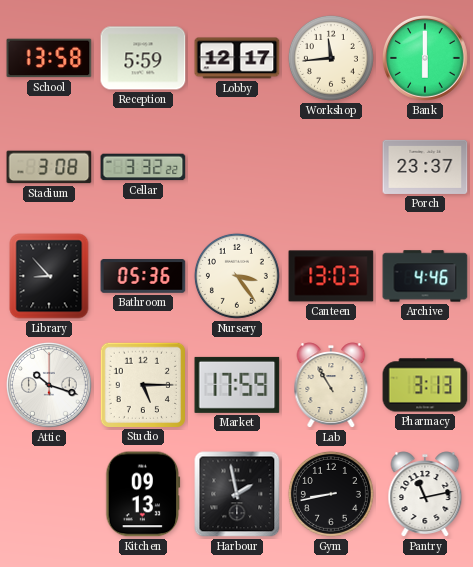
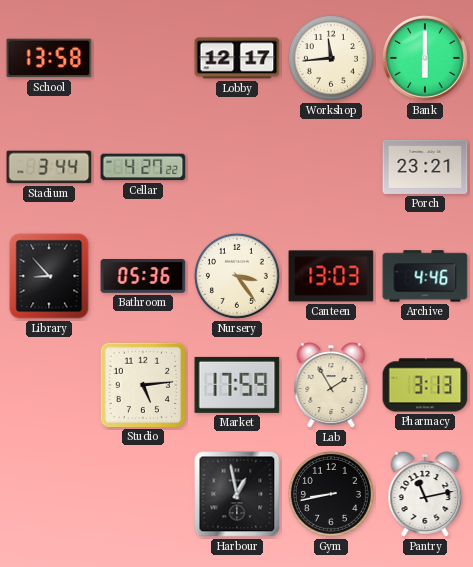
Reception: 5:59 -> none
Stadium: 3:08 -> 3:44
Cellar: 3:32 -> 4:27
Porch: 23:37 -> 23:21
Attic: 10:18 -> none
Studio: 5:15 -> 5:14
Lab: 10:55 -> 1:55
Kitchen: 09:13 -> none
Harbour: 1:58 -> 12:58
